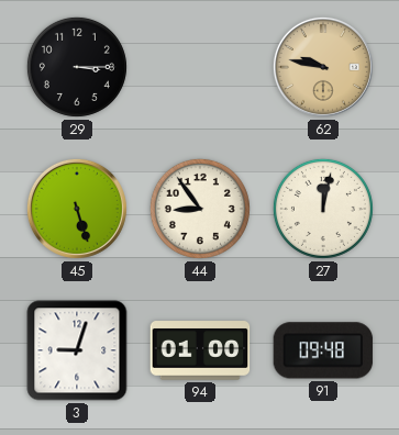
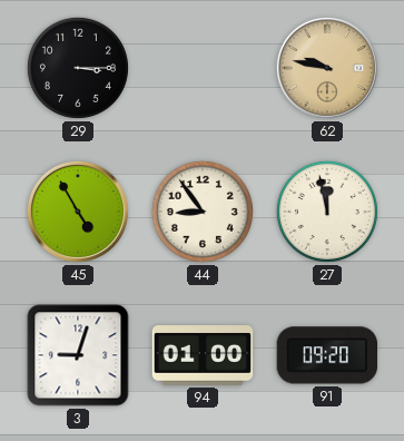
45: 5:27 -> 4:55
27: 12:02 -> 11:58
91: 09:48 -> 09:20
